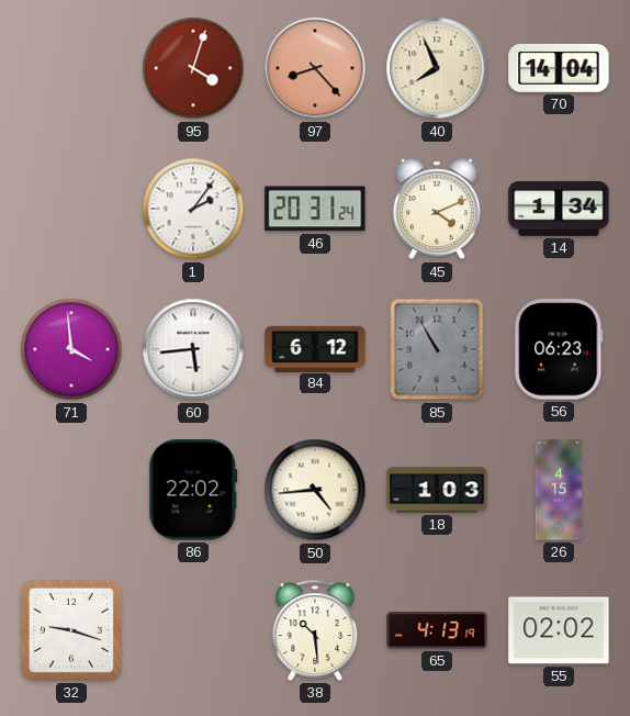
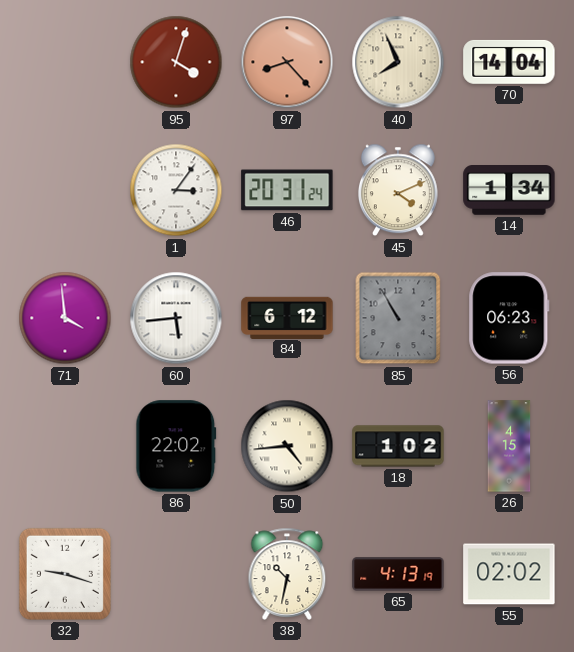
1: 2:06 -> 3:06
18: 1:03 -> 1:02
38: 10:29 -> 10:32
